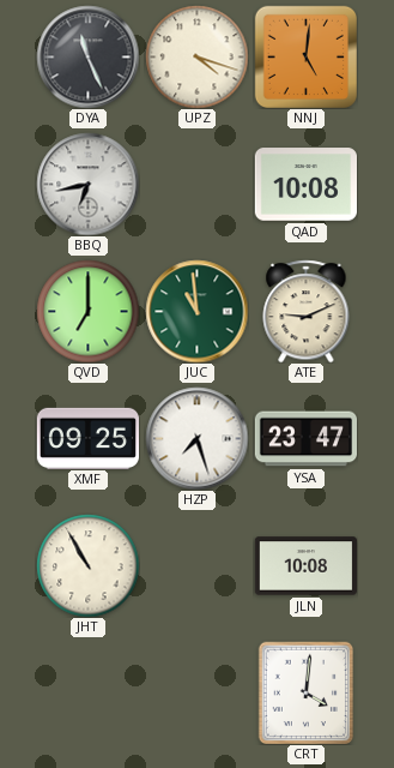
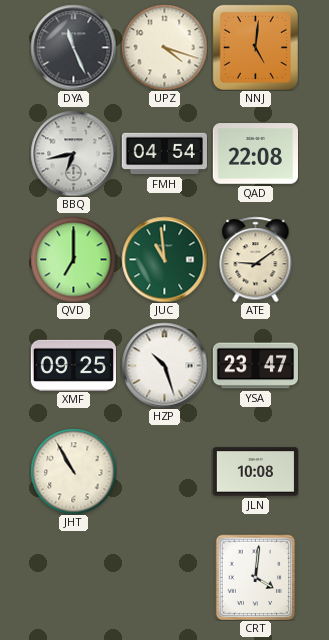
FMH: none -> 04:54
QAD: 10:08 -> 22:08
ATE: 9:11 -> 9:09
HZP: 7:27 -> 10:27
